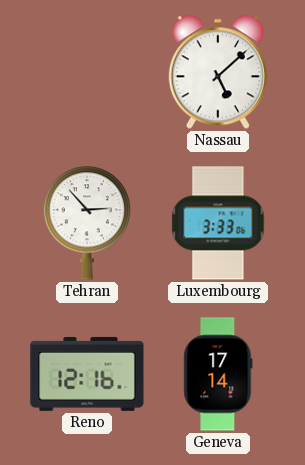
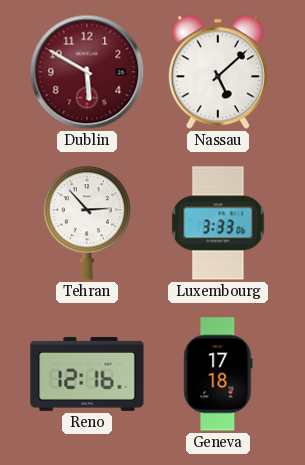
Dublin: none -> 5:50
Geneva: 17:14 -> 17:18
